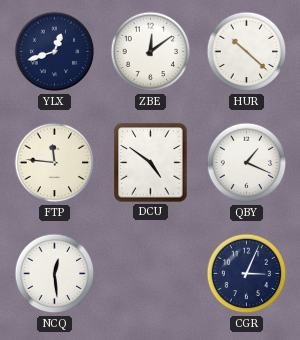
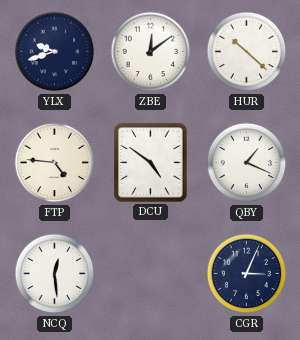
YLX: 12:42 -> 9:42
FTP: 11:46 -> 4:46
